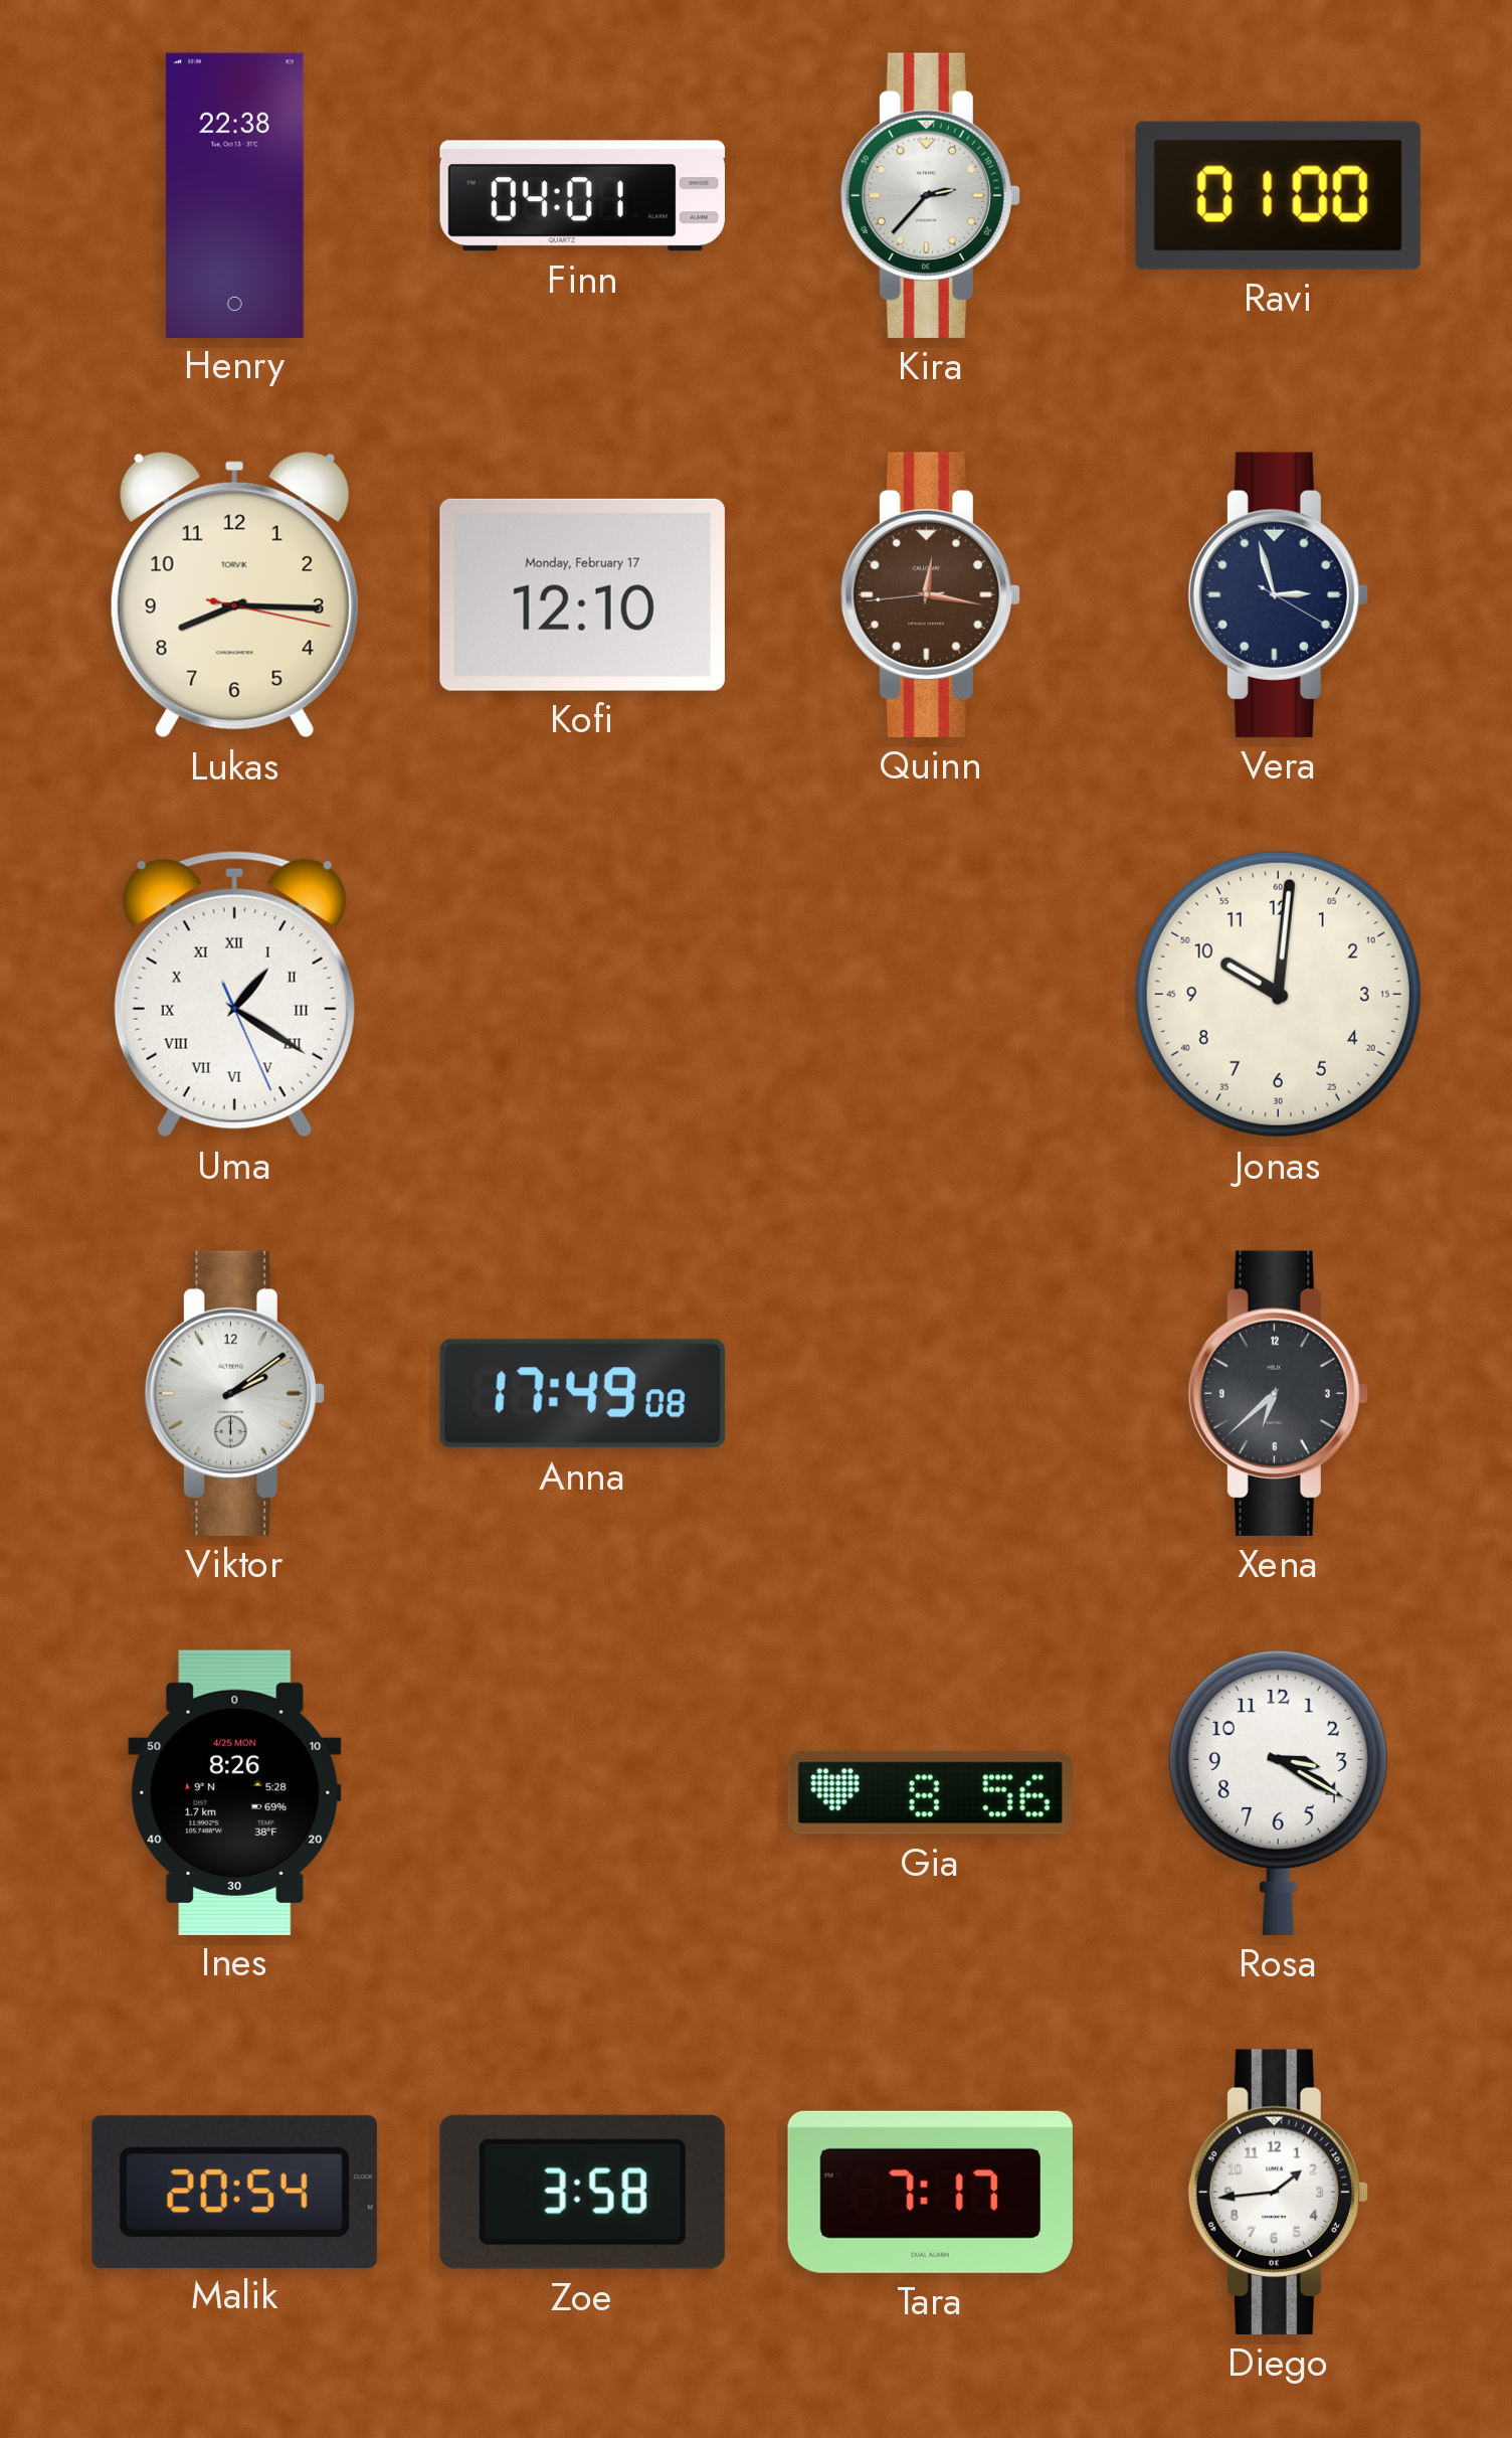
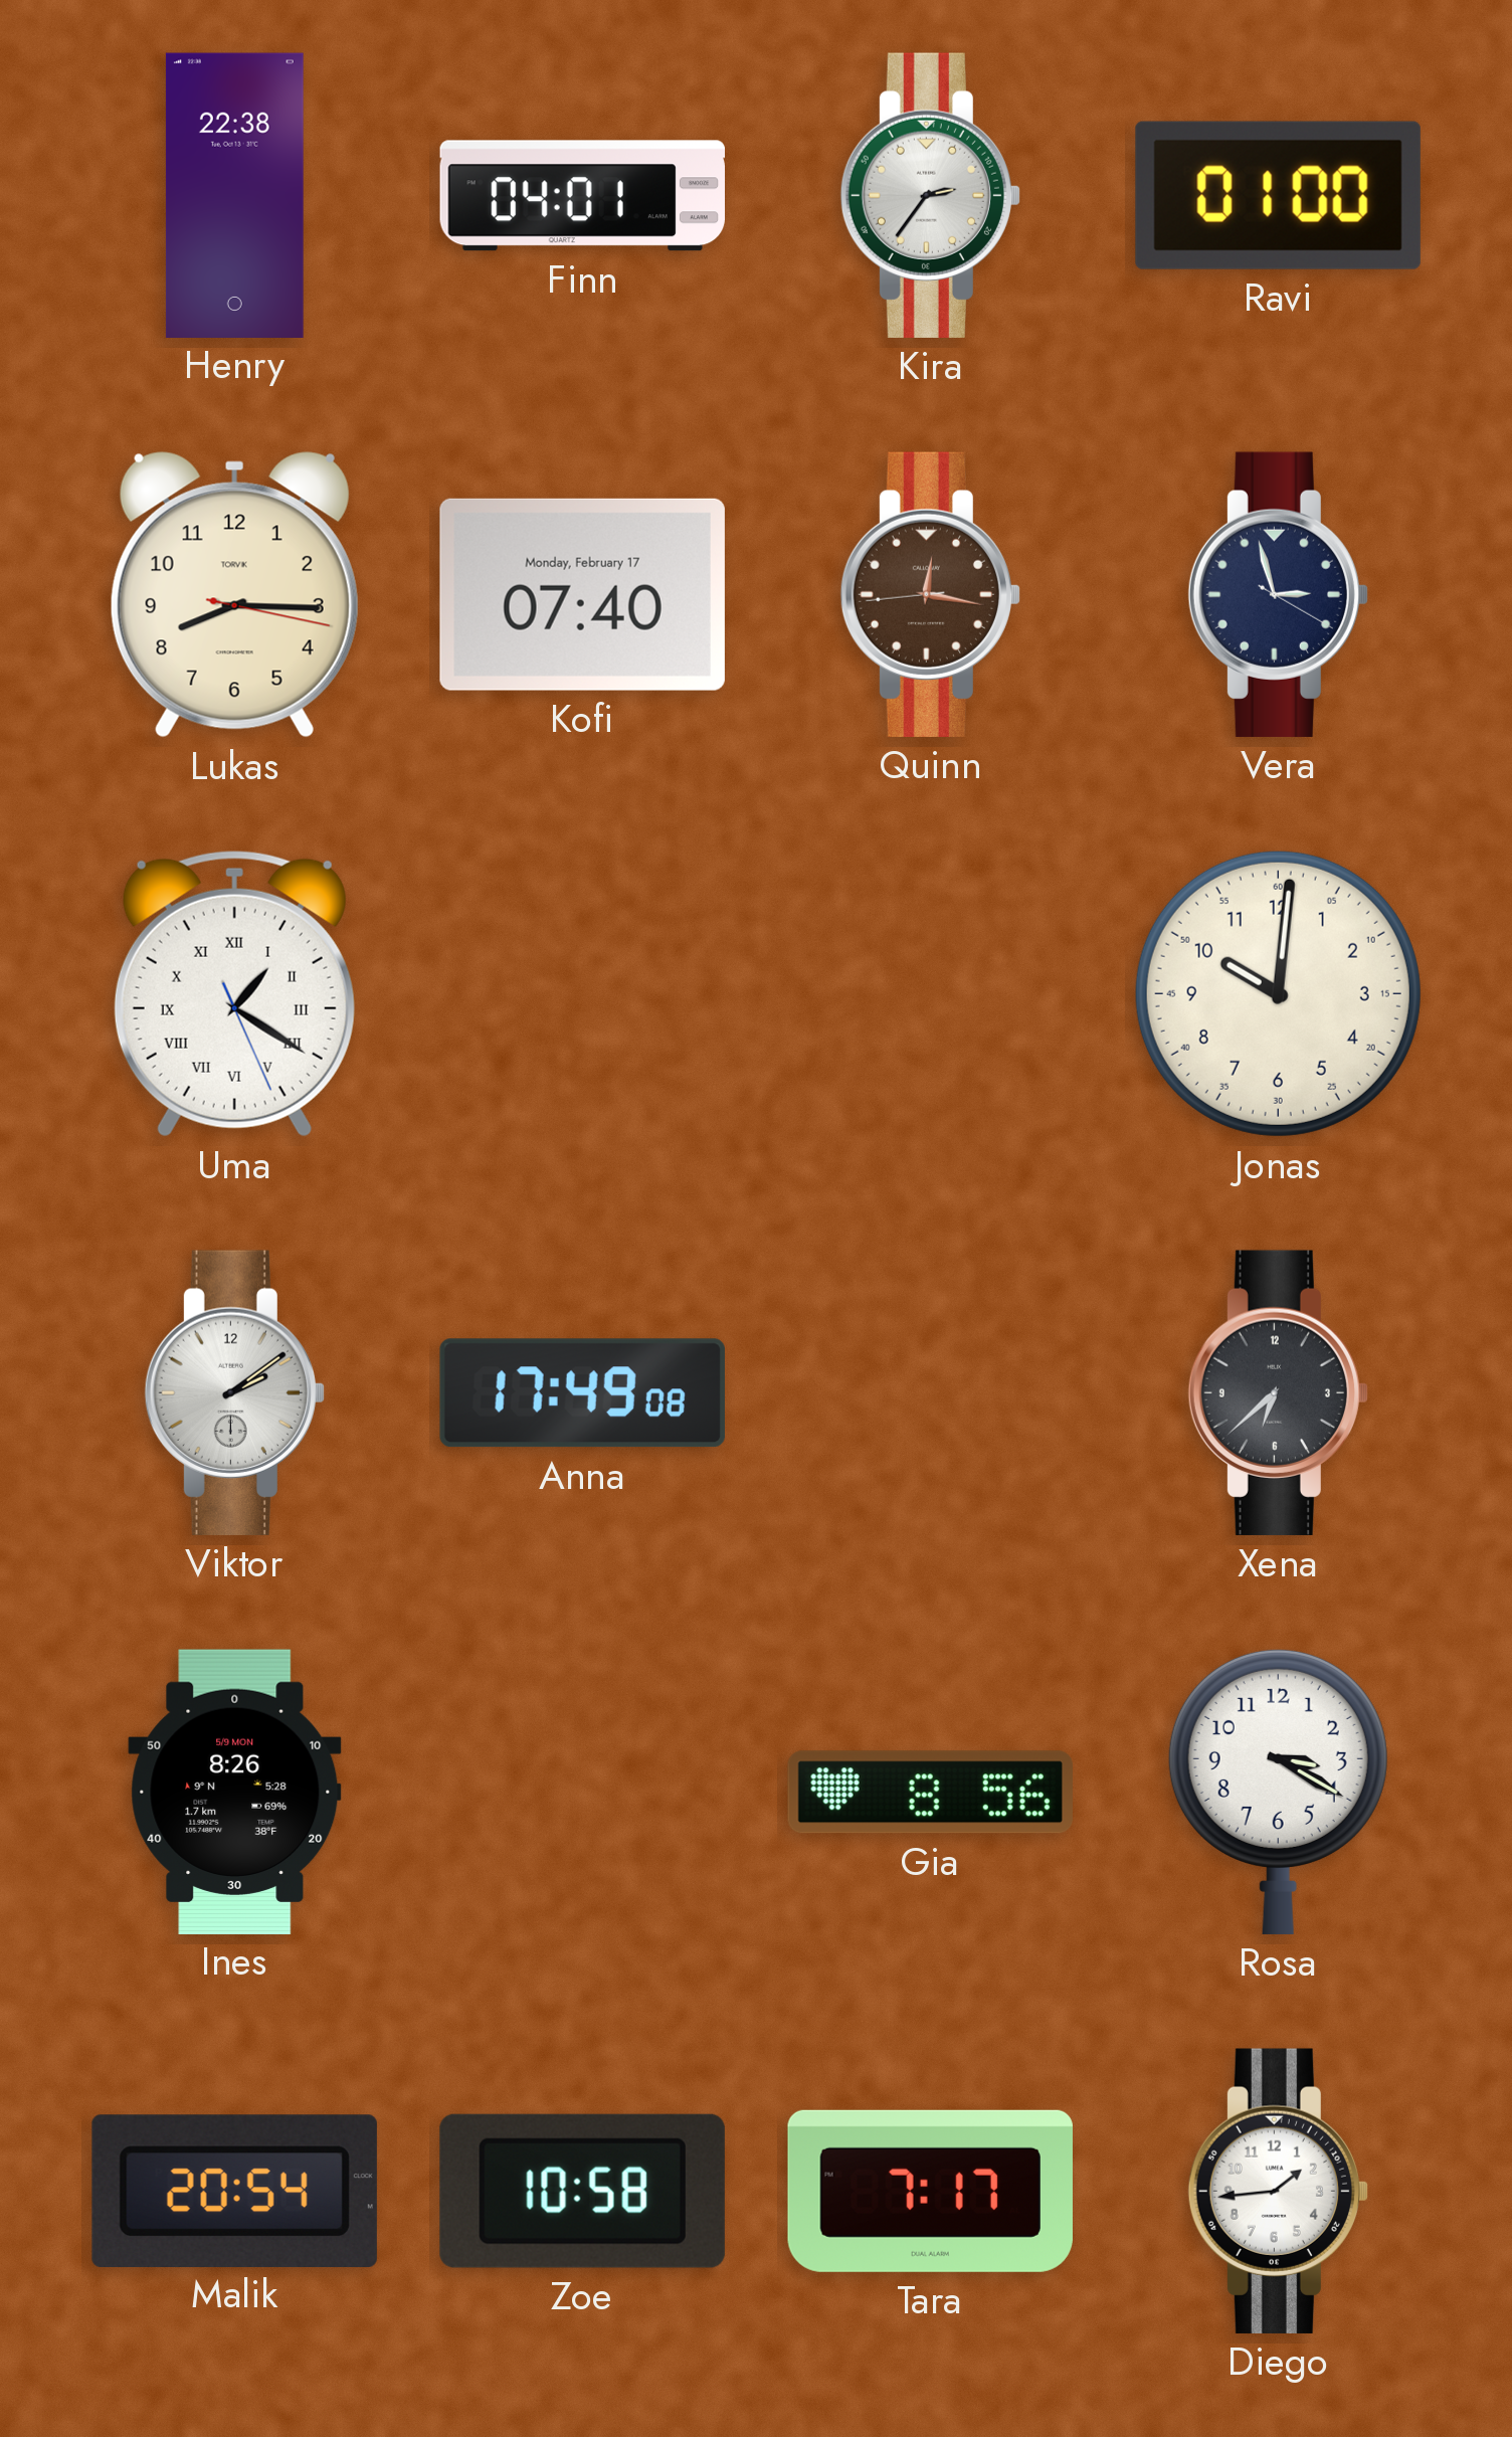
Kira: 2:37 -> 2:36
Kofi: 12:10 -> 07:40
Ines date: 4/25 MON -> 5/9 MON
Zoe: 3:58 -> 10:58
